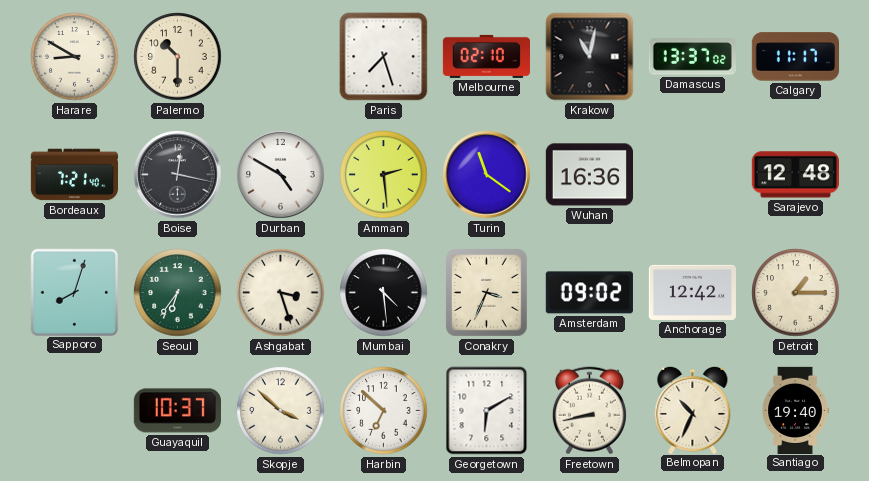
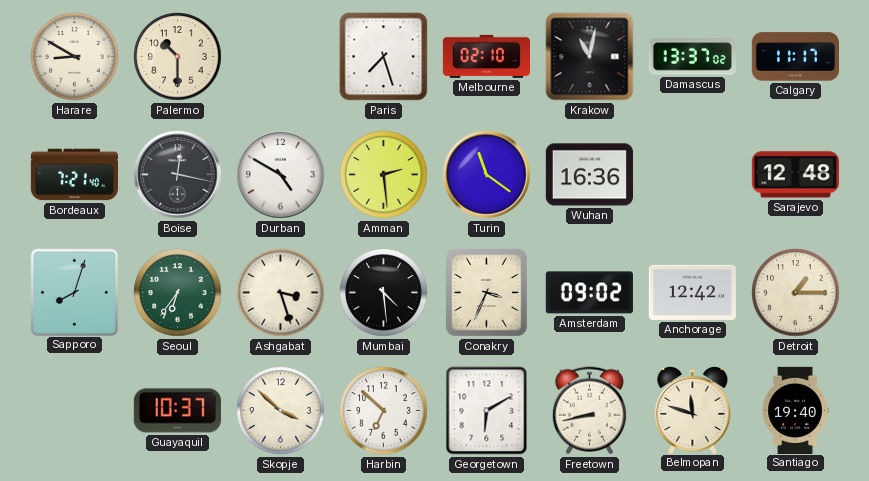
Belmopan: 10:34 -> 11:48
